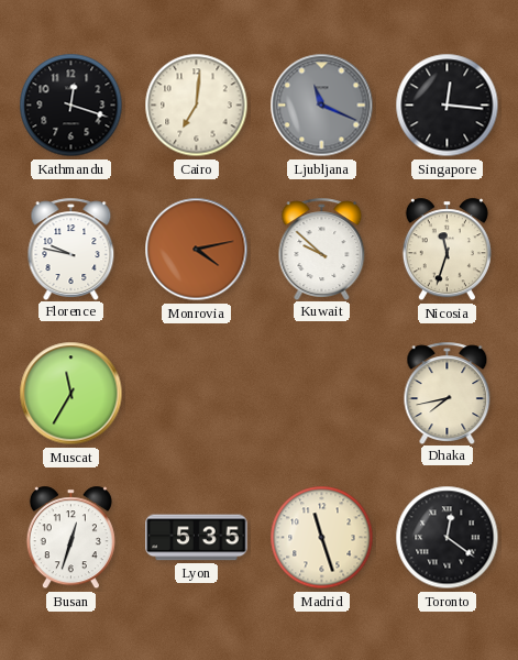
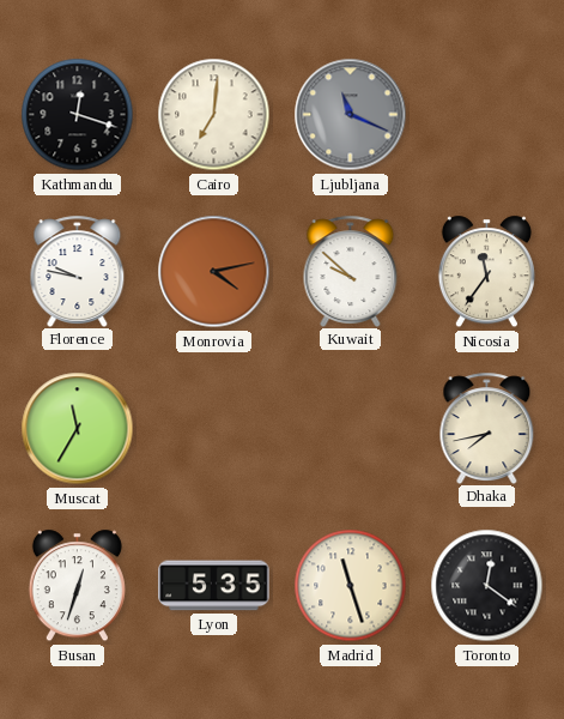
Singapore: 12:16 -> none
Nicosia: 11:33 -> 11:36
